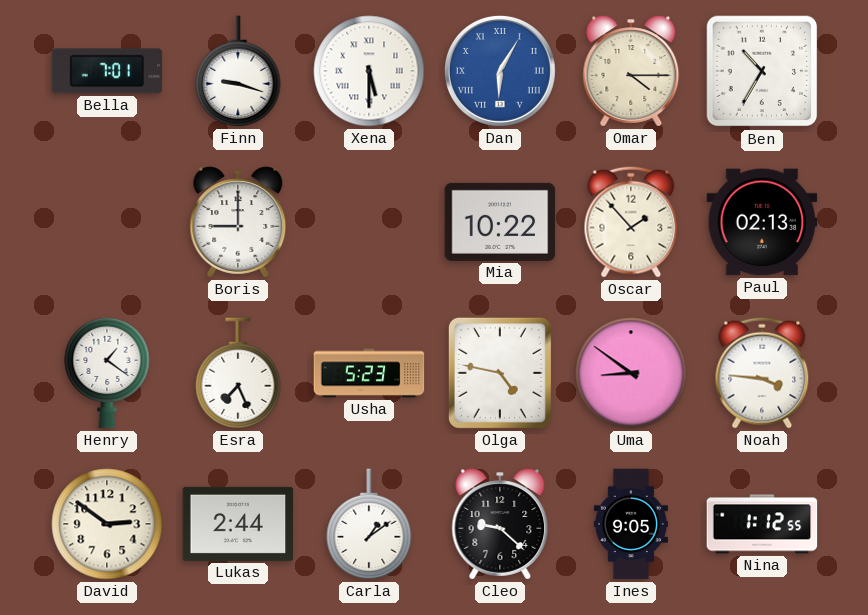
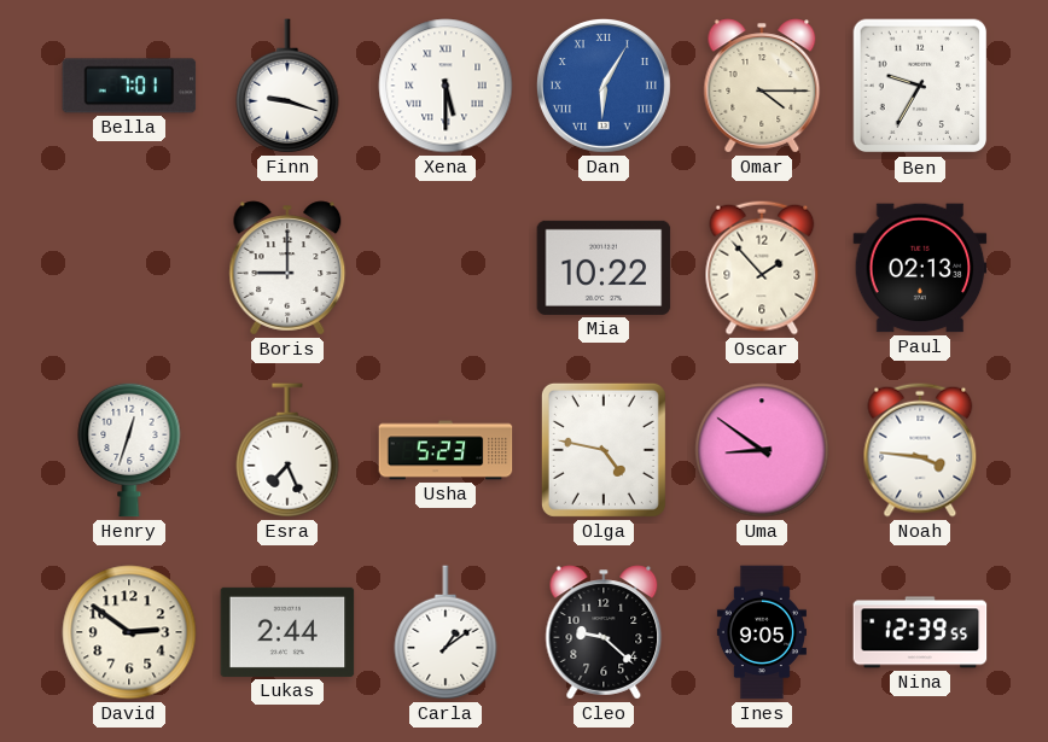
Ben: 10:35 -> 9:35
Henry: 1:21 -> 12:33
Nina: 1:12 -> 12:39
